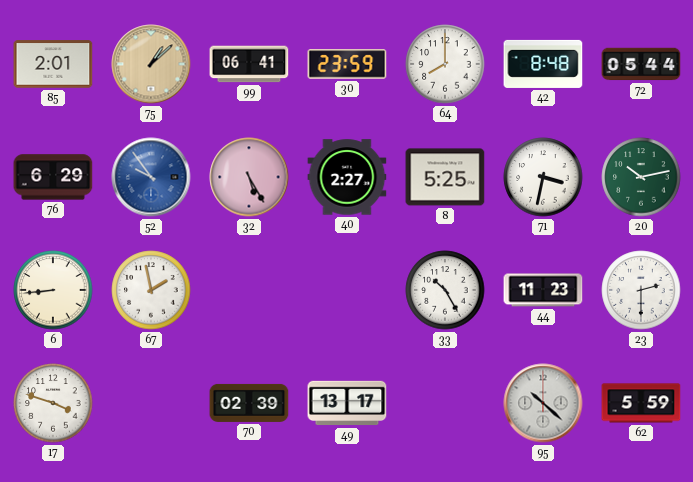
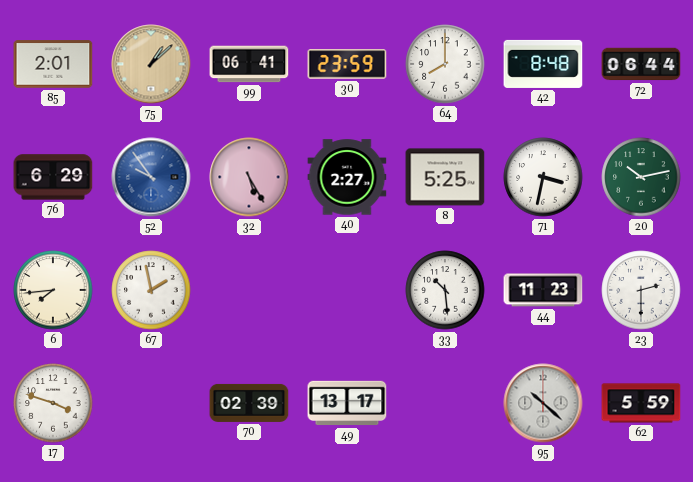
72: 05:44 -> 06:44
6: 8:44 -> 7:44
33: 10:25 -> 10:29
